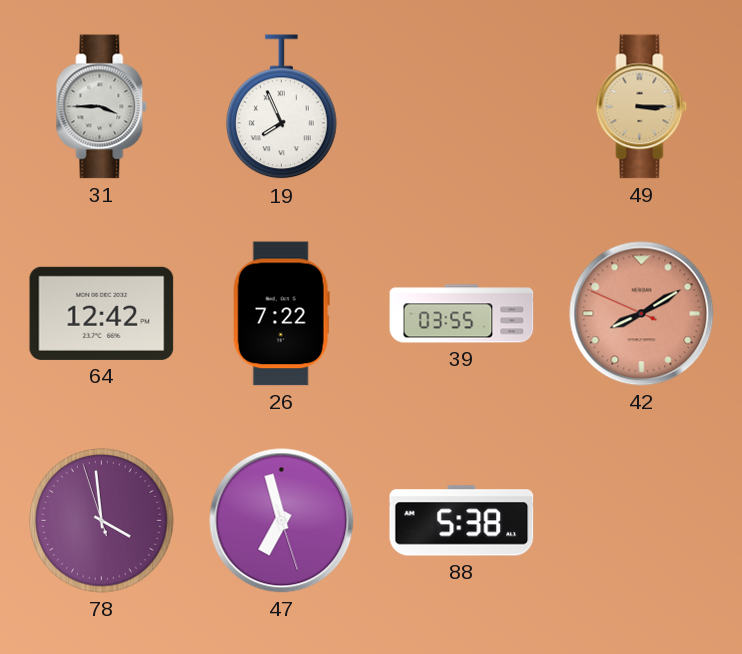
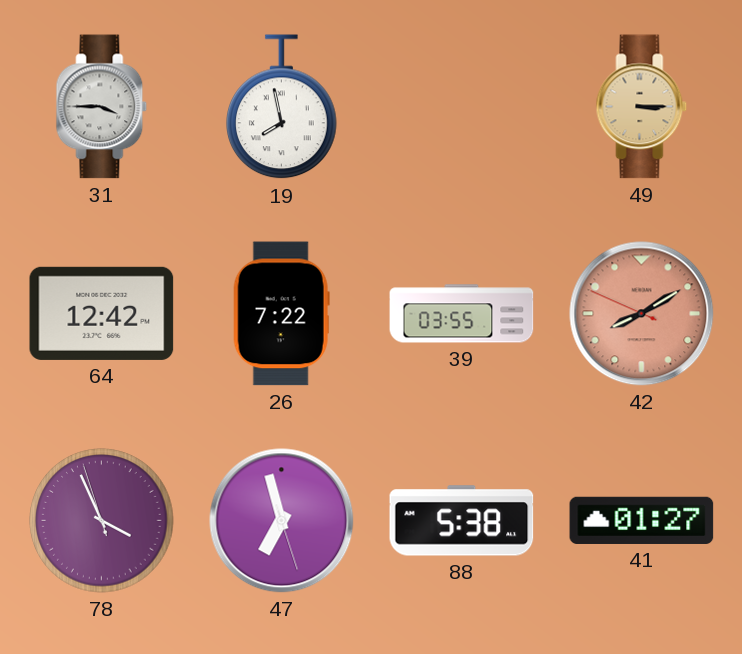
19: 7:56 -> 7:58
78: 3:58 -> 3:55
41: none -> 01:27
